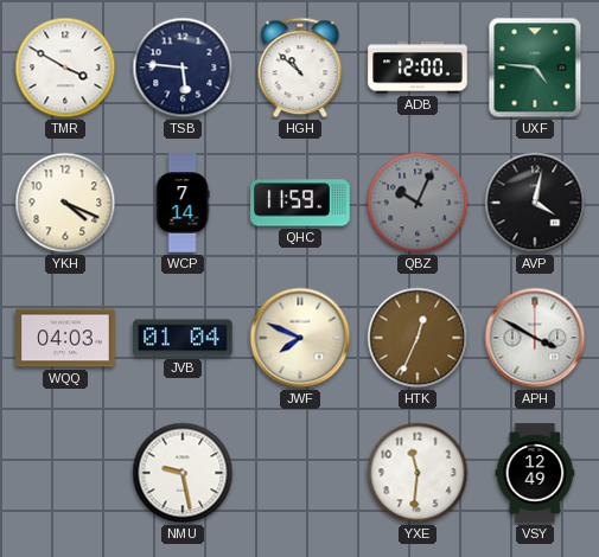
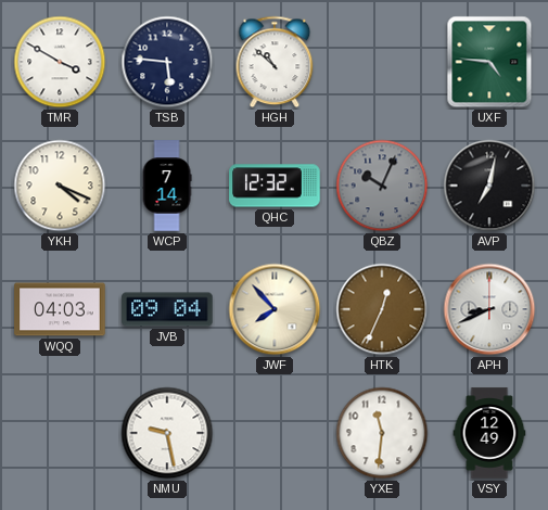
ADB: 12:00 -> none
QHC: 11:59 -> 12:32
AVP: 4:02 -> 7:02
JVB: 01:04 -> 09:04
JWF: 7:49 -> 7:53
APH: 3:50 -> 8:41
